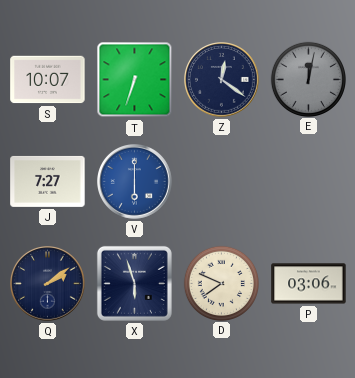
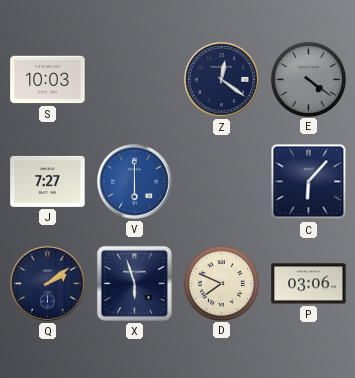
S: 10:07 -> 10:03
T: 6:33 -> none
E: 12:02 -> 4:21
C: none -> 6:07
